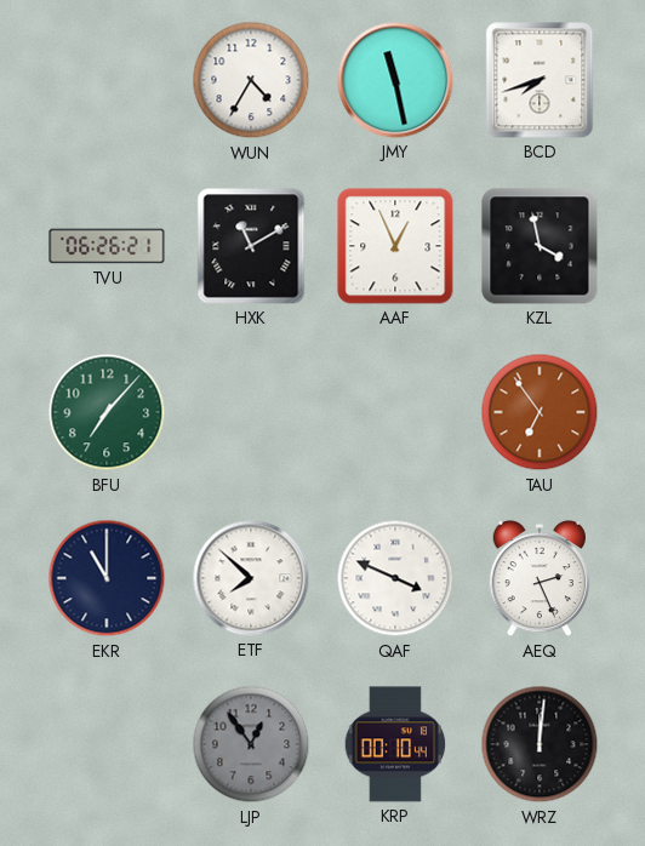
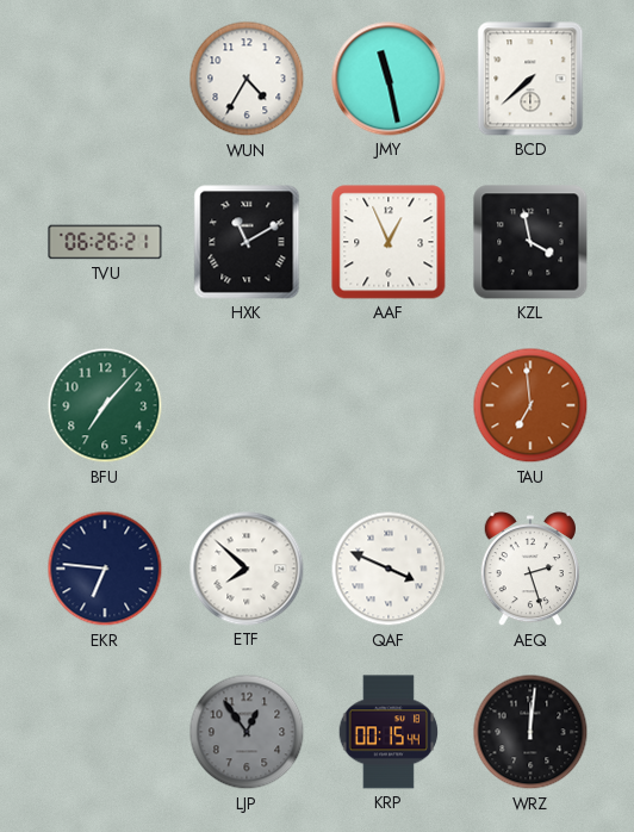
BCD: 7:42 -> 7:38
TAU: 6:54 -> 6:59
EKR: 11:00 -> 6:46
AEQ: 2:26 -> 2:27
KRP: 00:10 -> 00:15
